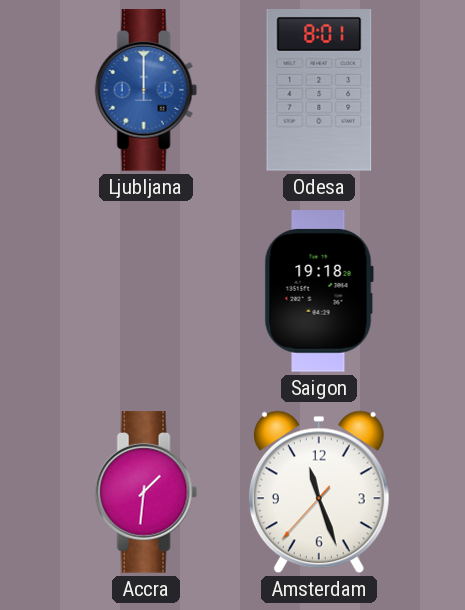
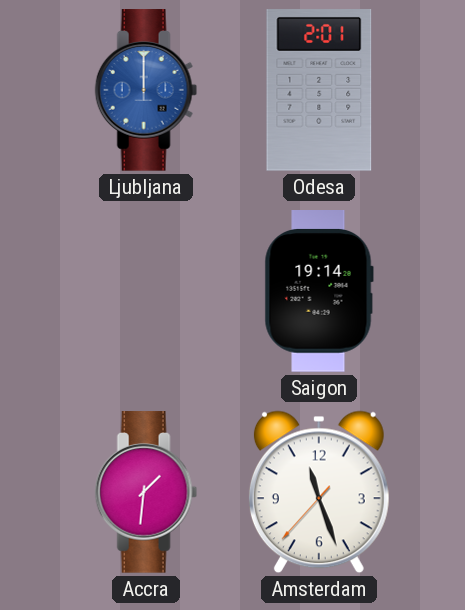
Odesa: 8:01 -> 2:01
Saigon: 19:18 -> 19:14
